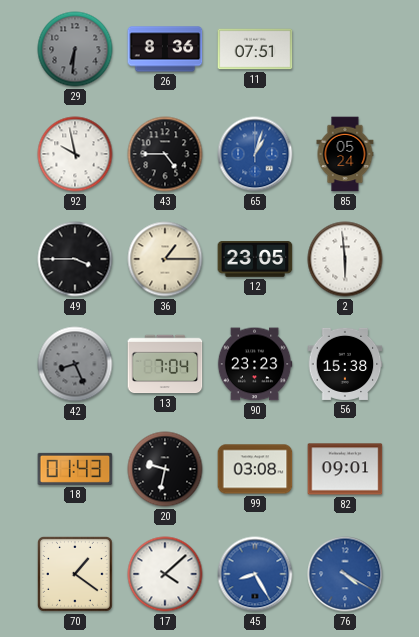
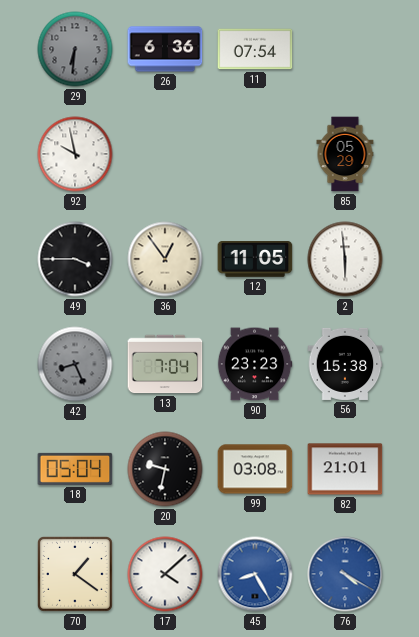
26: 8:36 -> 6:36
11: 07:51 -> 07:54
43: 4:45 -> none
65: 1:03 -> none
85: 05:24 -> 05:29
36: 1:15 -> 12:54
12: 23:05 -> 11:05
18: 01:43 -> 05:04
82: 09:01 -> 21:01
